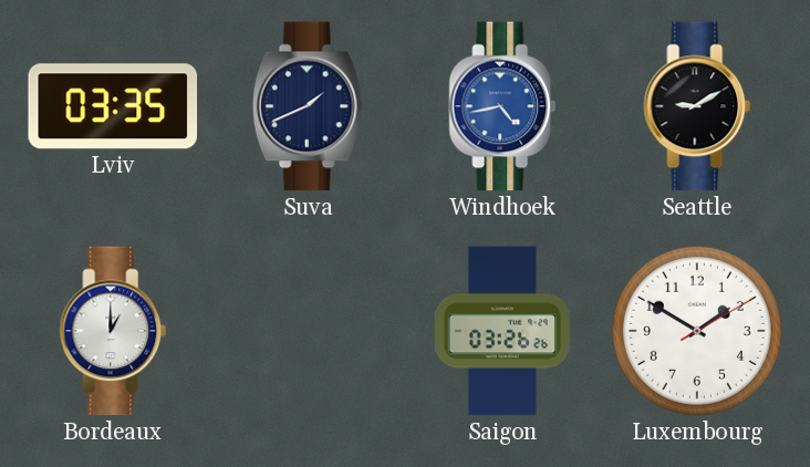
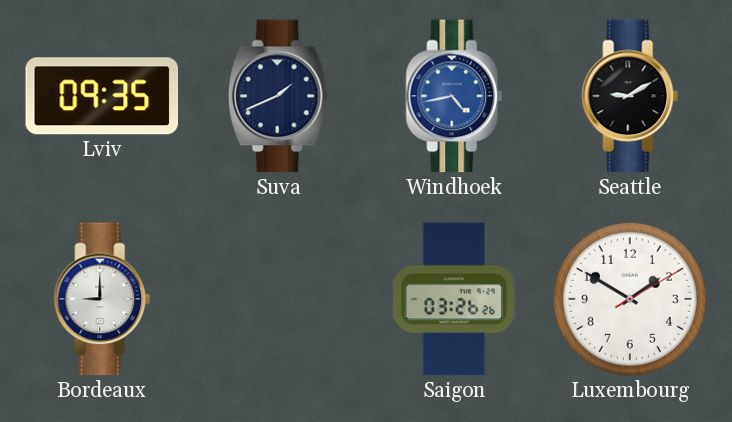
Lviv: 03:35 -> 09:35
Bordeaux: 1:00 -> 9:00
